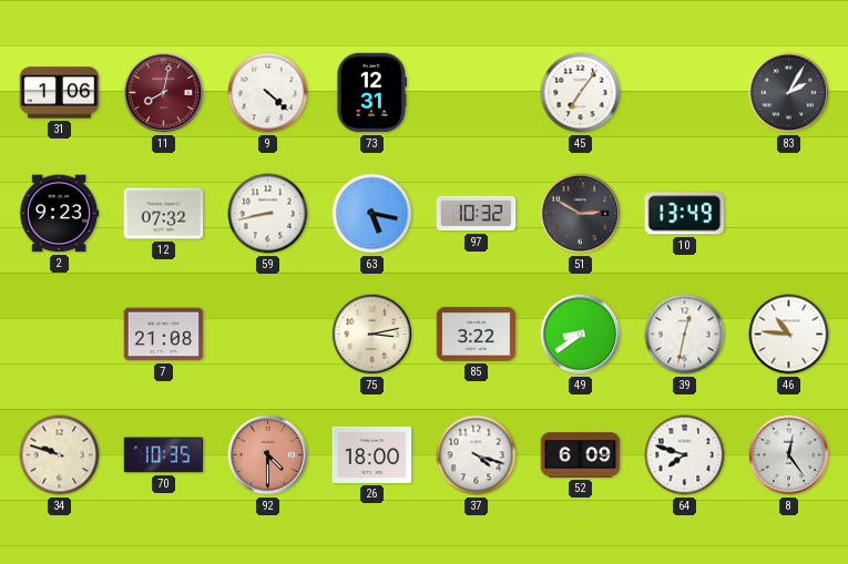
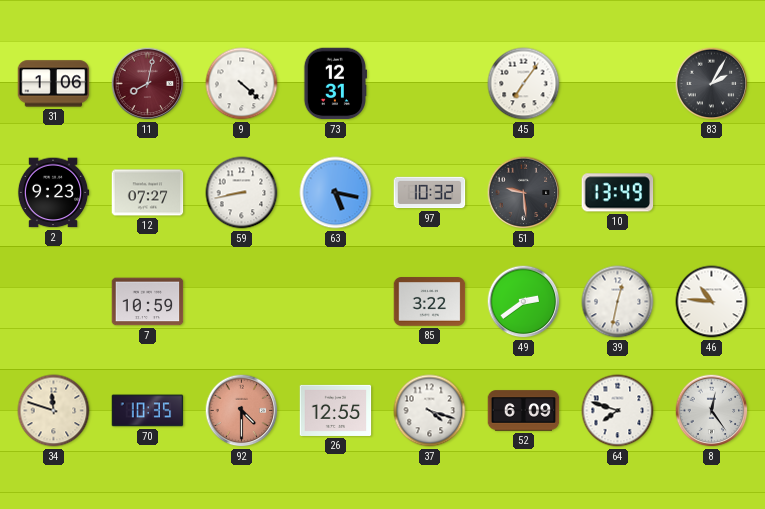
12: 07:32 -> 07:27
51: 2:50 -> 9:29
7: 21:08 -> 10:59
75: 3:13 -> none
49: 8:39 -> 2:39
34: 9:48 -> 11:48
26: 18:00 -> 12:55
